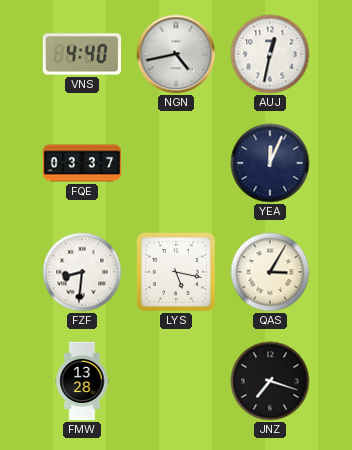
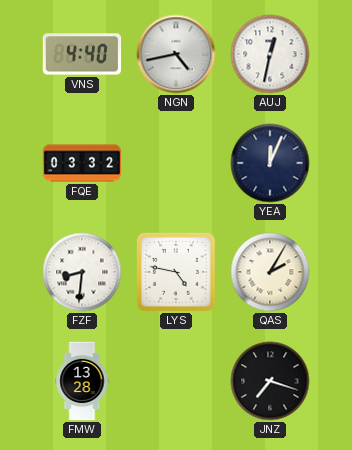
FQE: 03:37 -> 03:32
LYS: 5:17 -> 4:47
QAS: 3:05 -> 2:05
